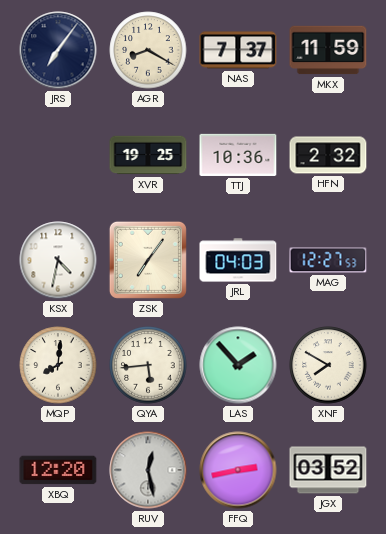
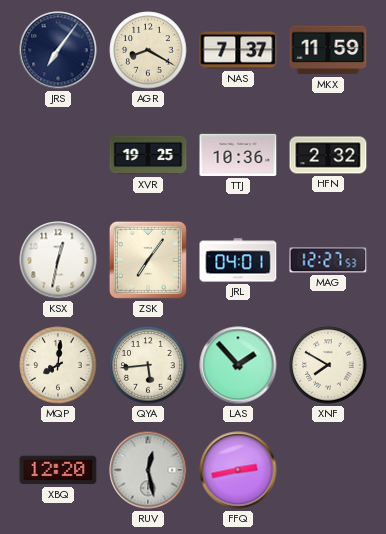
KSX: 4:32 -> 12:32
JRL: 04:03 -> 04:01
JGX: 03:52 -> none
